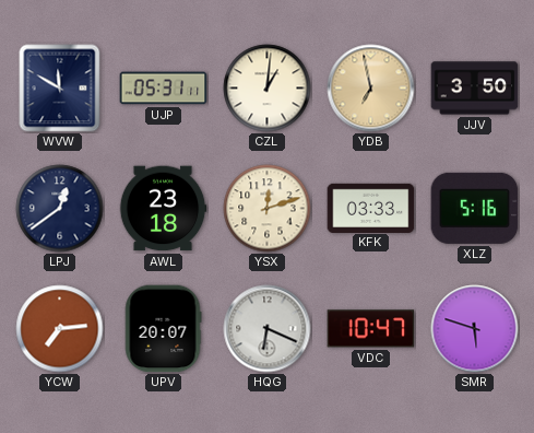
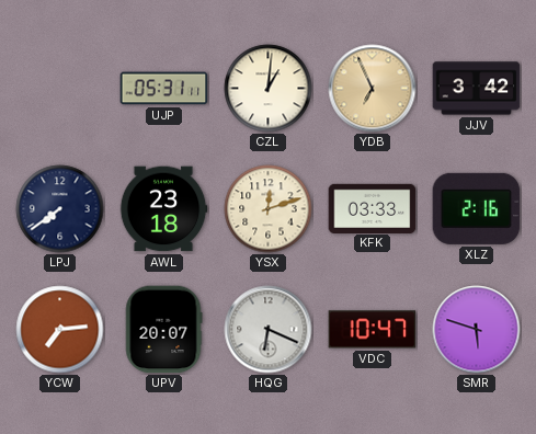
WVW: 11:50 -> none
YDB: 6:58 -> 6:56
JJV: 3:50 -> 3:42
LPJ: 12:39 -> 7:39
XLZ: 5:16 -> 2:16
